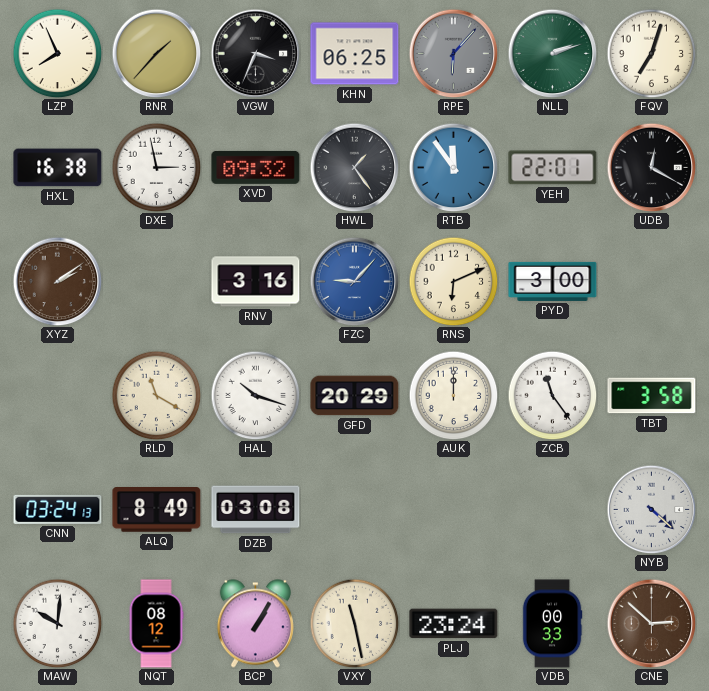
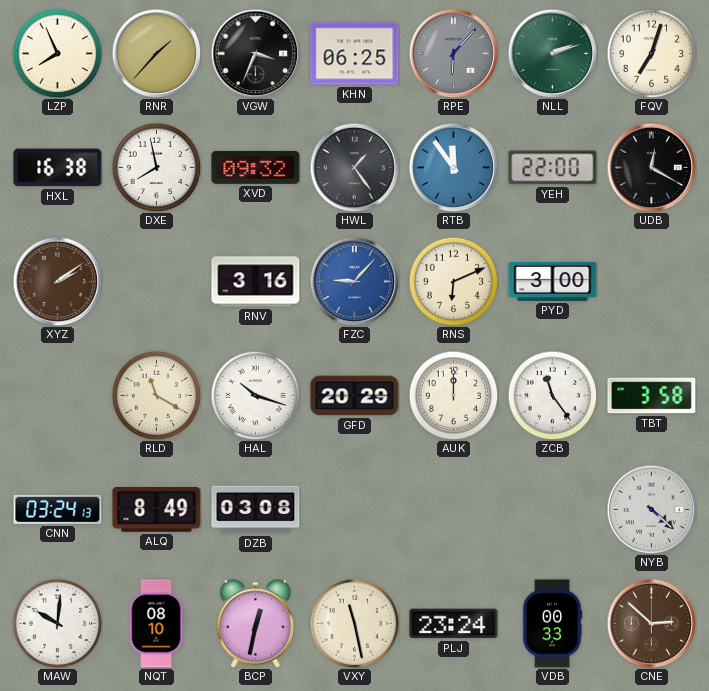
DXE: 2:58 -> 7:58
YEH: 22:01 -> 22:00
NQT: 08:12 -> 08:10
BCP: 1:05 -> 12:32
